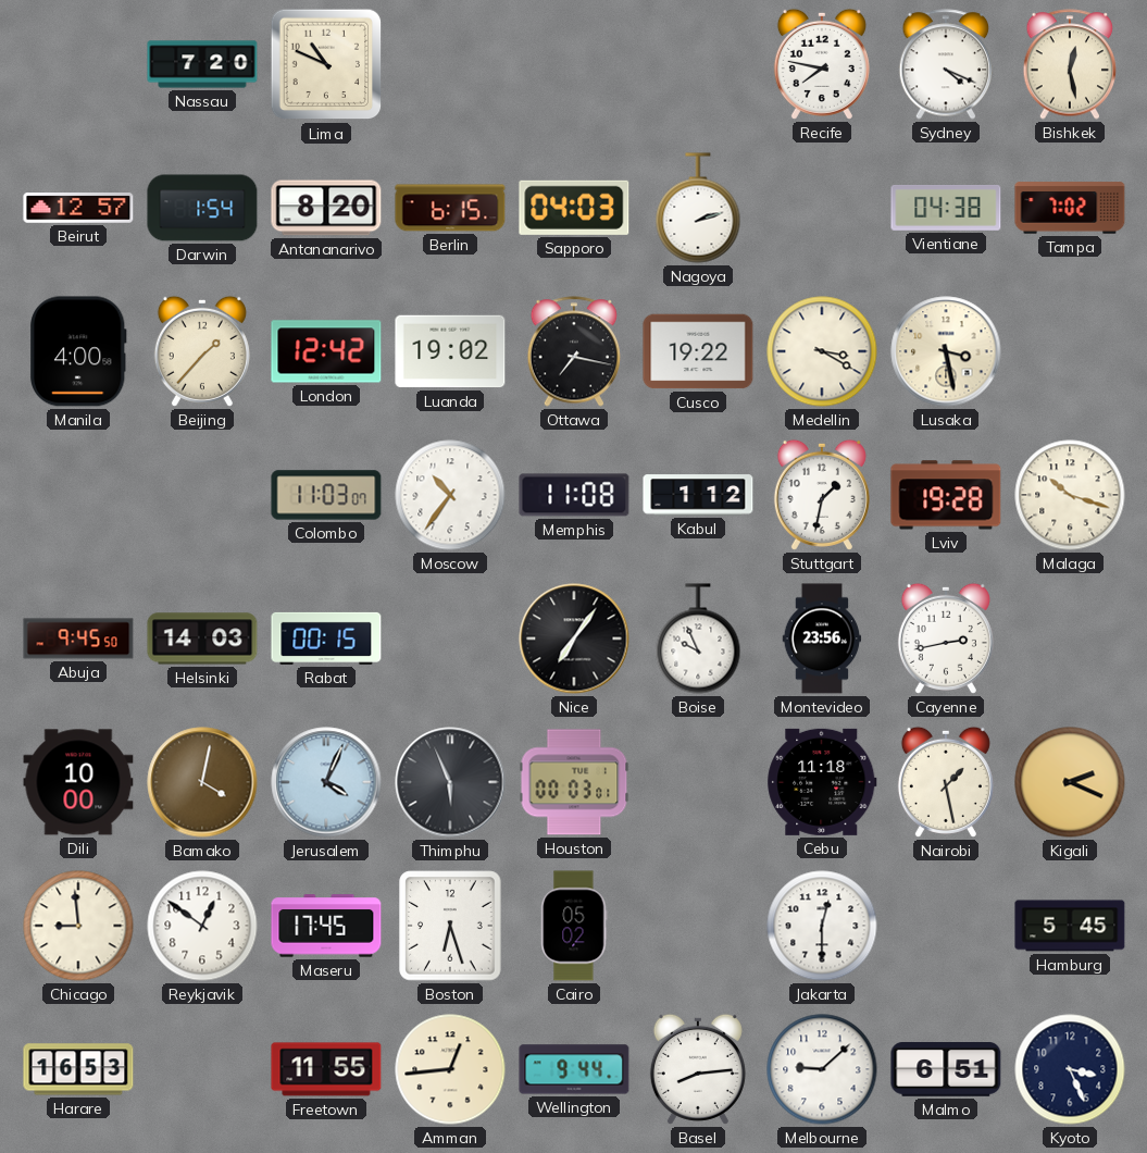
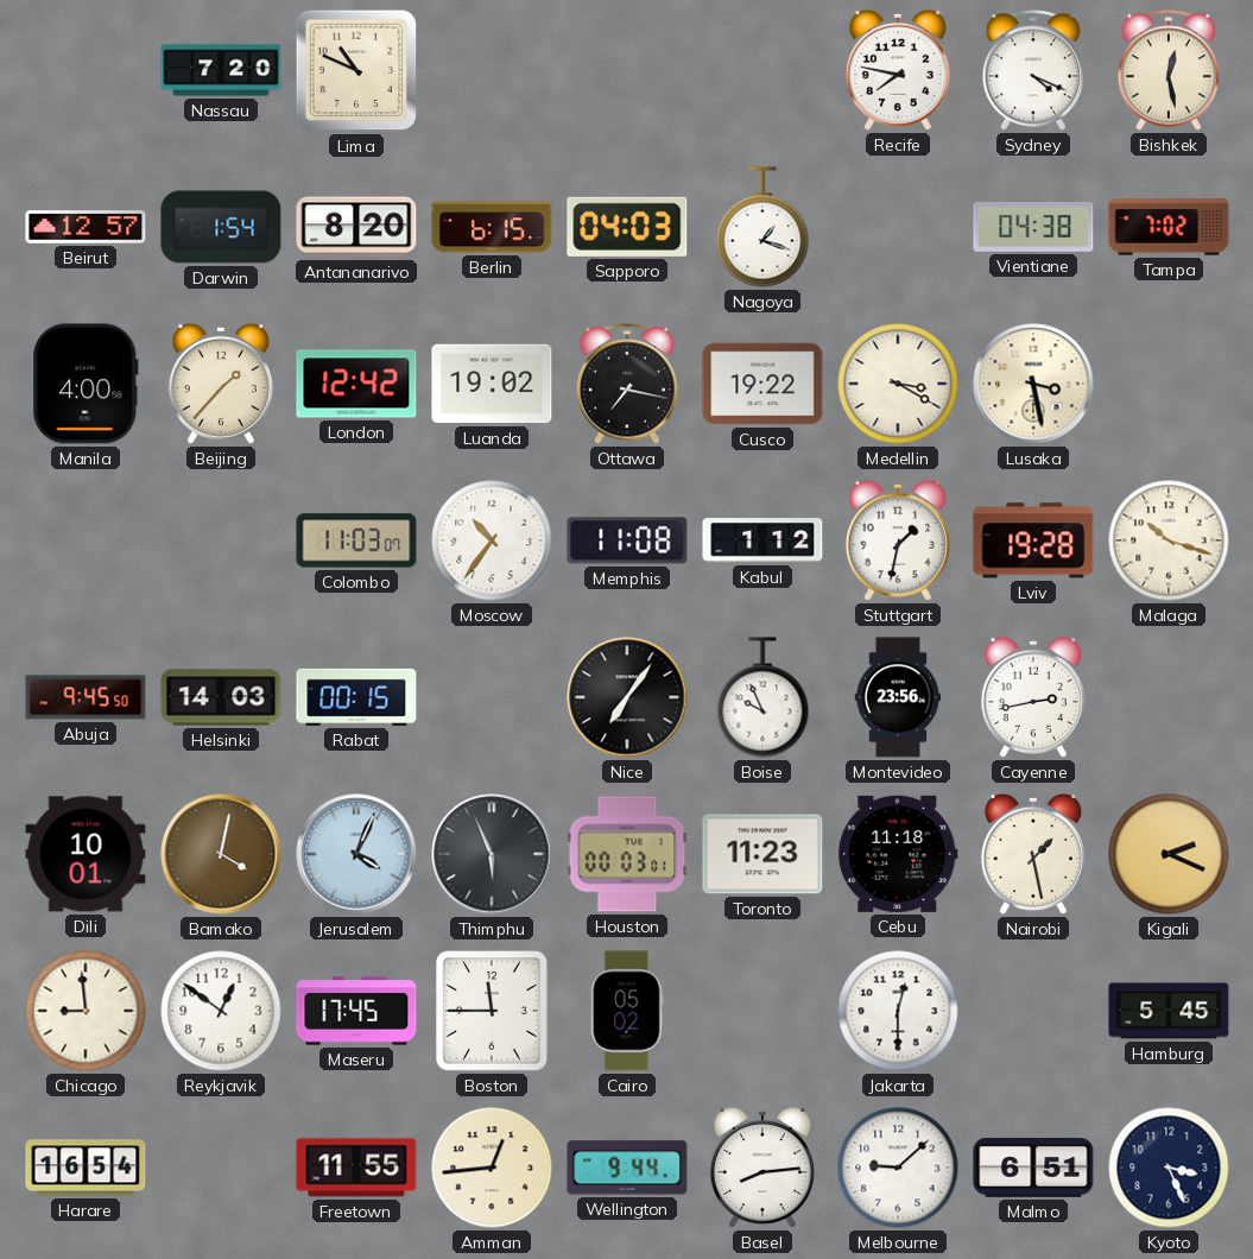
Nagoya: 2:12 -> 1:18
Dili: 10:00 -> 10:01
Toronto: none -> 11:23
Boston: 6:27 -> 11:45
Harare: 16:53 -> 16:54
